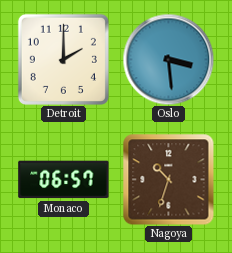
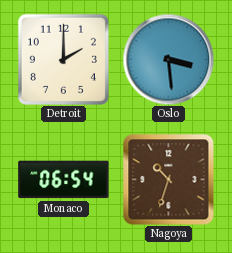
Monaco: 06:57 -> 06:54
